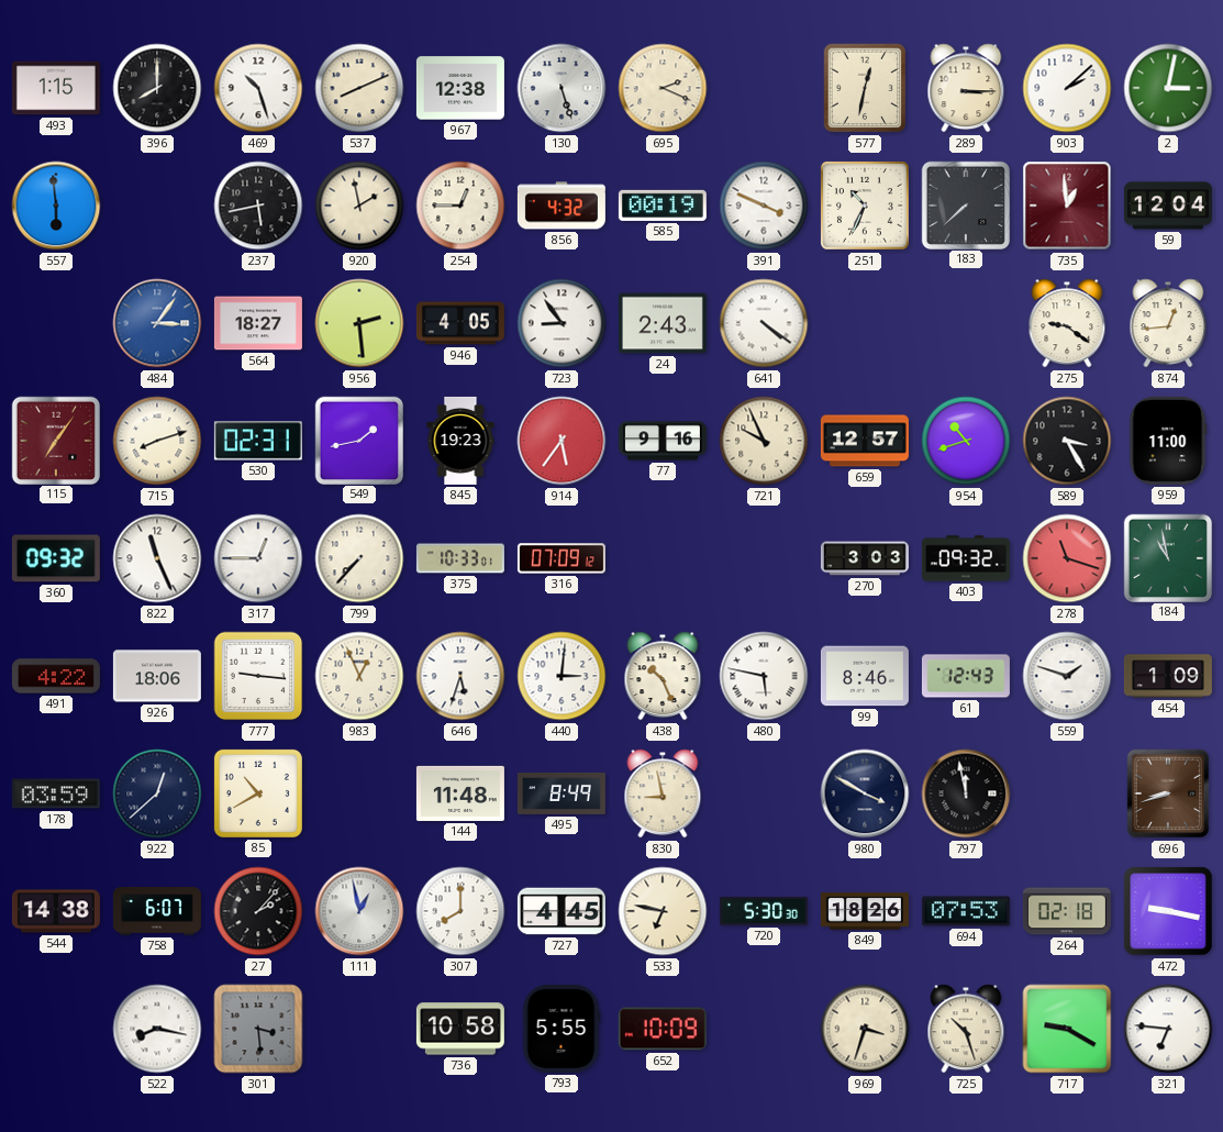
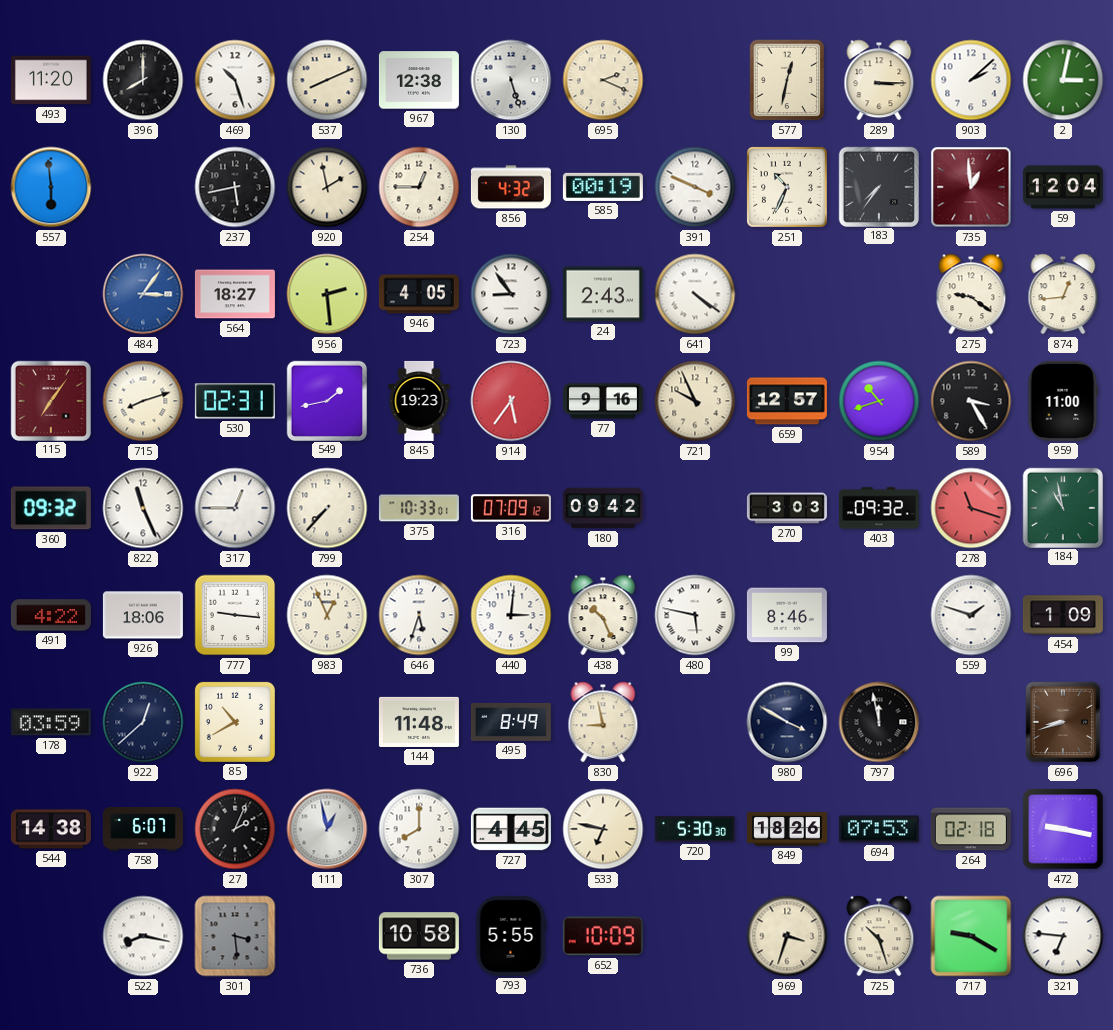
493: 1:15 -> 11:20
183: 7:38 -> 7:36
180: none -> 09:42
61: 12:43 -> none
27: 2:07 -> 2:04
